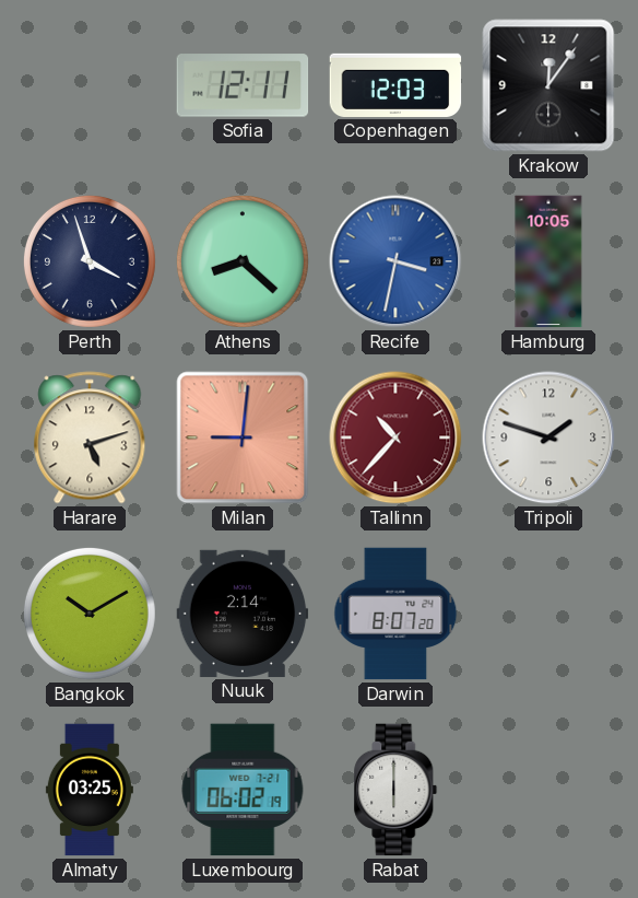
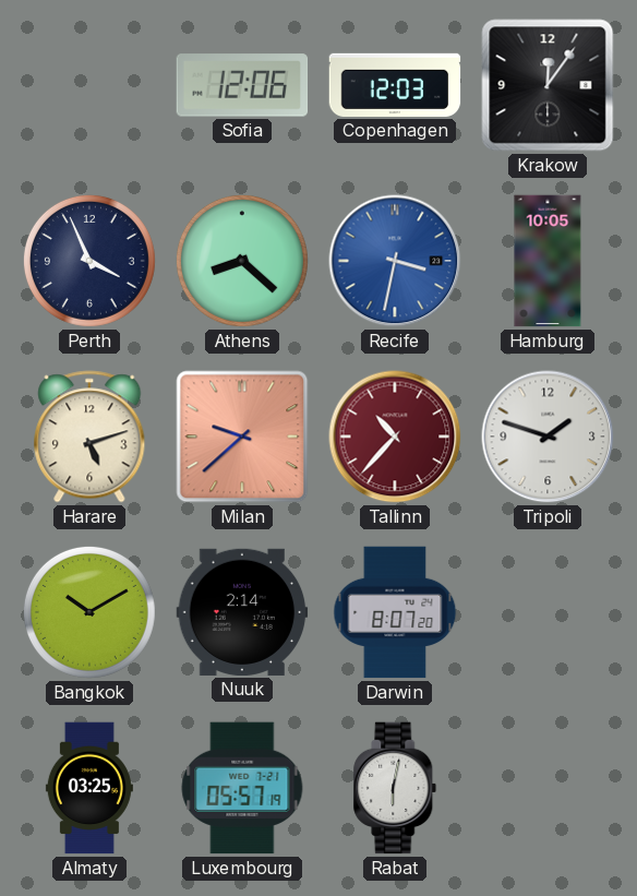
Sofia: 12:11 -> 12:06
Perth: 3:57 -> 3:56
Milan: 9:01 -> 9:38
Luxembourg: 06:02 -> 05:57
Rabat: 6:00 -> 6:02
